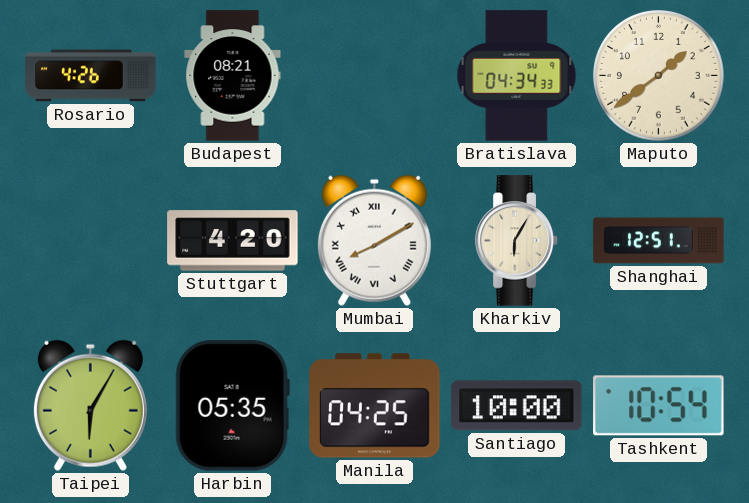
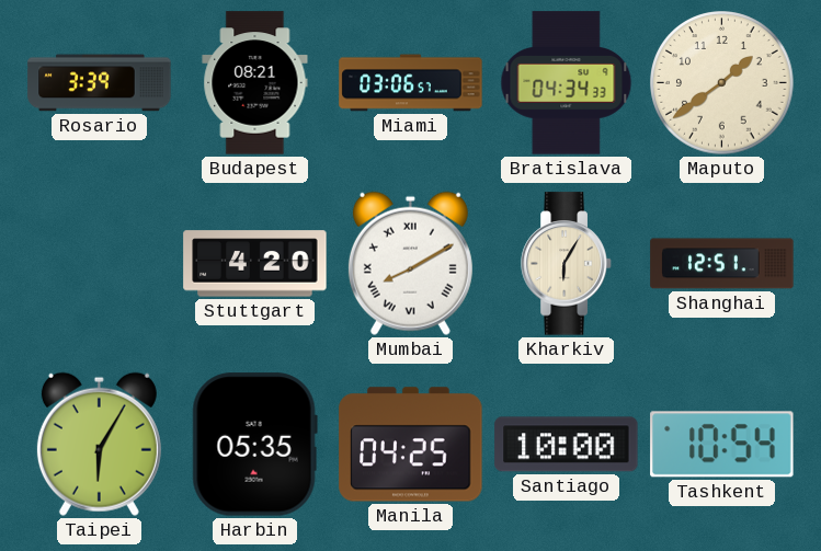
Rosario: 4:26 -> 3:39
Miami: none -> 03:06
